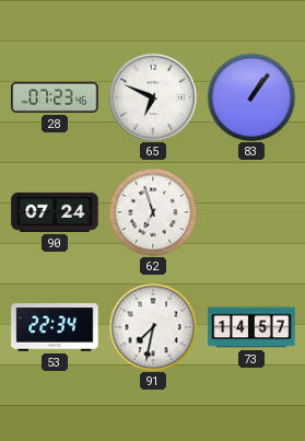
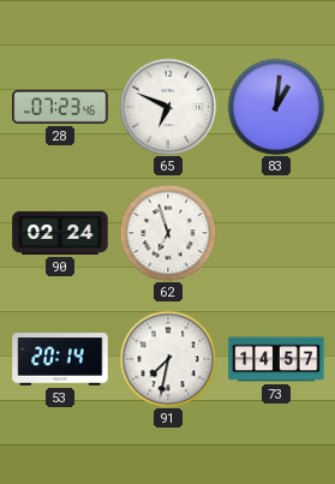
83: 1:06 -> 1:01
90: 07:24 -> 02:24
53: 22:34 -> 20:14
